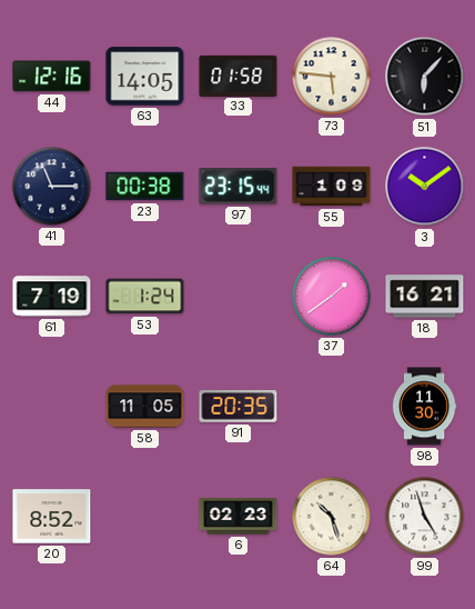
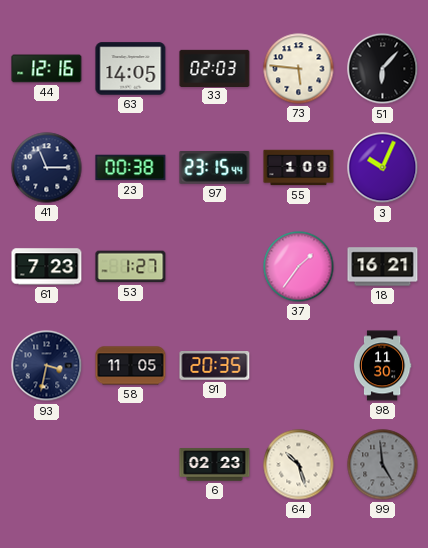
33: 01:58 -> 02:03
3: 10:09 -> 10:04
61: 7:19 -> 7:23
53: 1:24 -> 1:27
37: 1:39 -> 1:36
93: none -> 3:32
20: 8:52 -> none
99: 4:57 -> 4:59
99 dial: white -> grey
